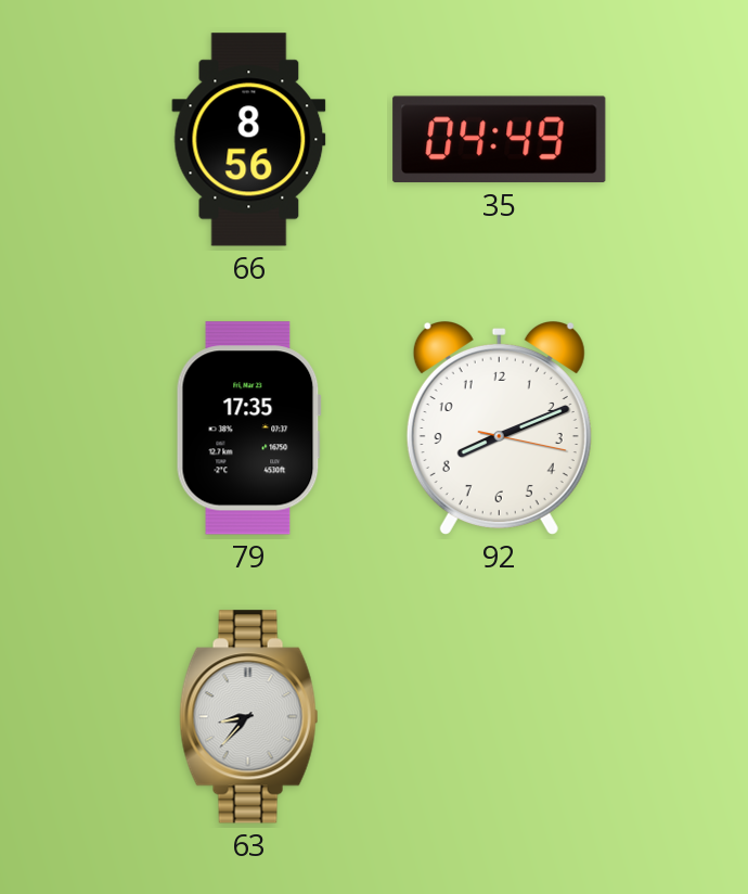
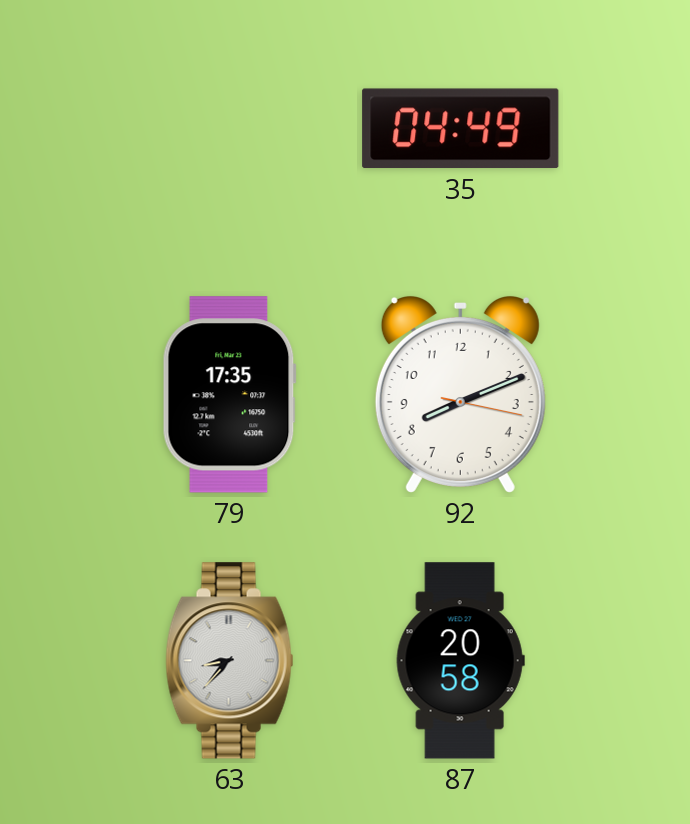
66: 8:56 -> none
87: none -> 20:58
